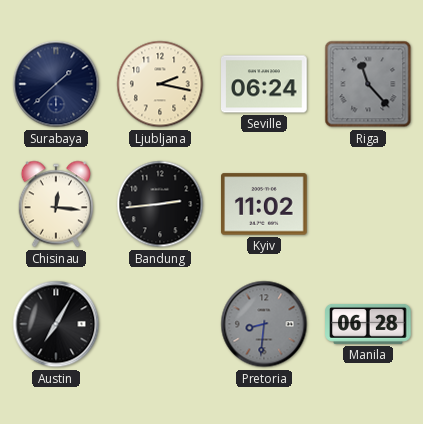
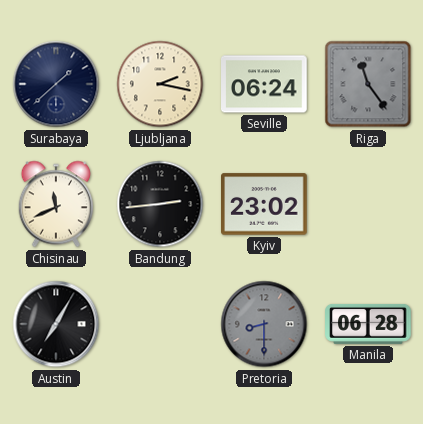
Riga: 11:23 -> 11:24
Chisinau: 12:16 -> 11:41
Kyiv: 11:02 -> 23:02
Pretoria: 8:31 -> 8:30
